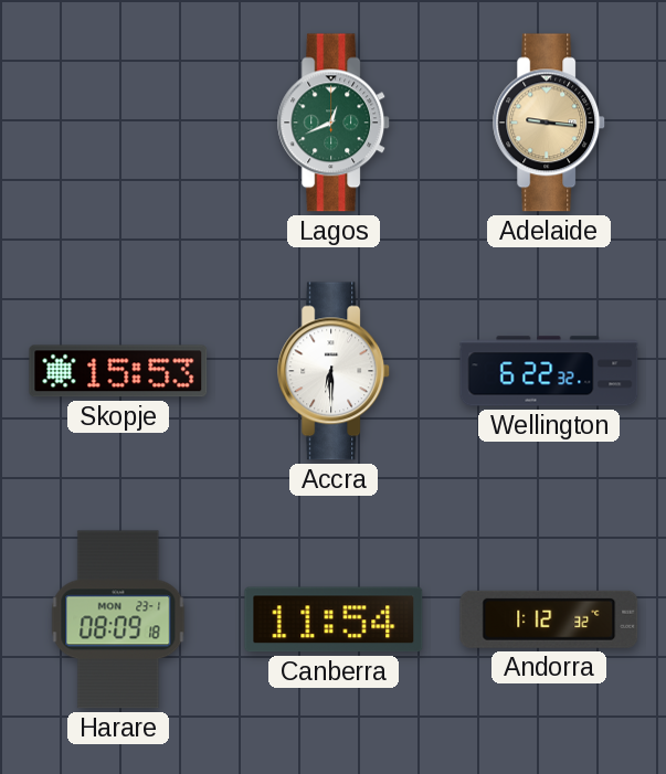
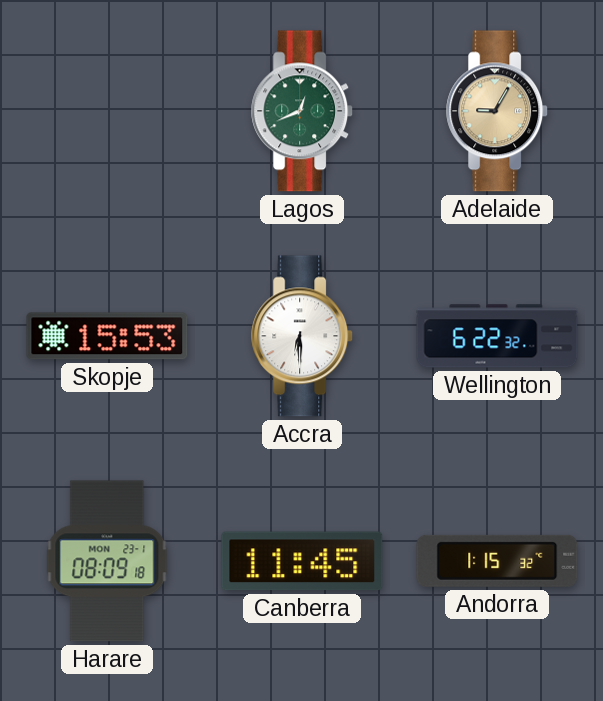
Adelaide: 9:16 -> 9:05
Canberra: 11:54 -> 11:45
Andorra: 1:12 -> 1:15
